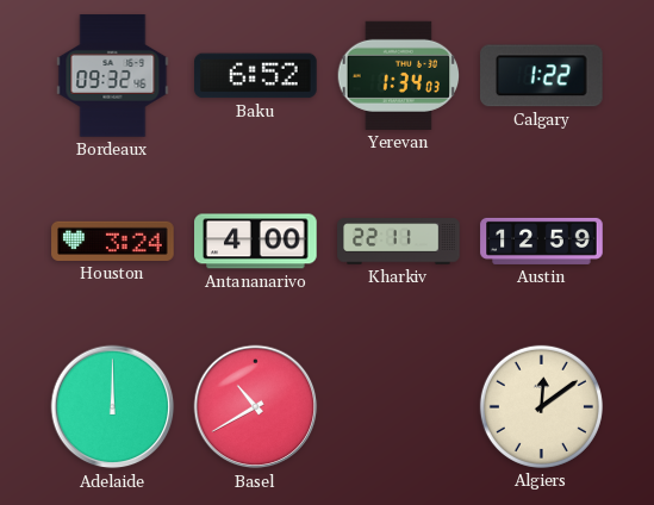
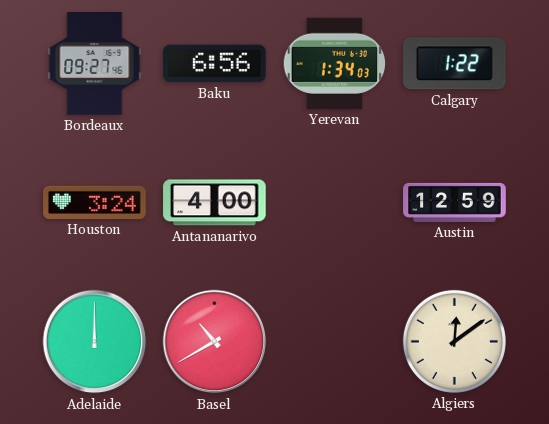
Bordeaux: 09:32 -> 09:27
Baku: 6:52 -> 6:56
Kharkiv: 22:11 -> none
